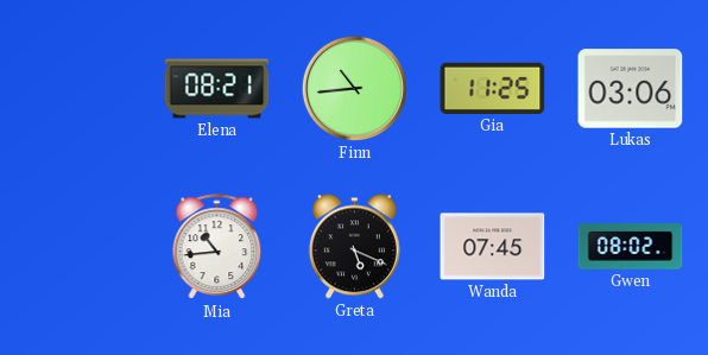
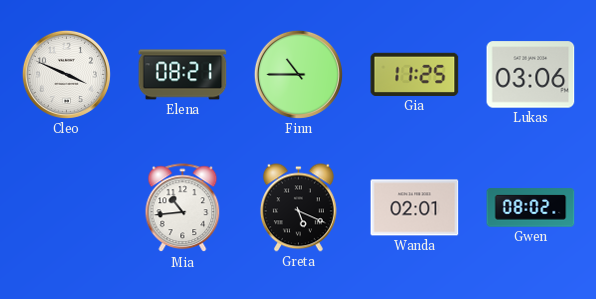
Cleo: none -> 3:49
Finn: 10:44 -> 10:45
Wanda: 07:45 -> 02:01
